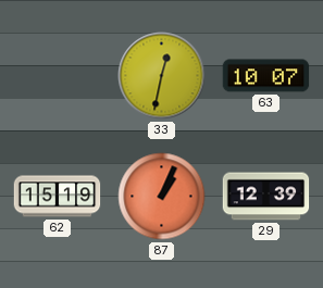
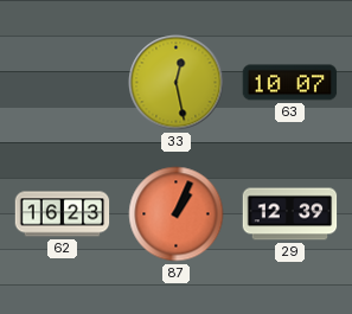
33: 12:32 -> 12:28
62: 15:19 -> 16:23
